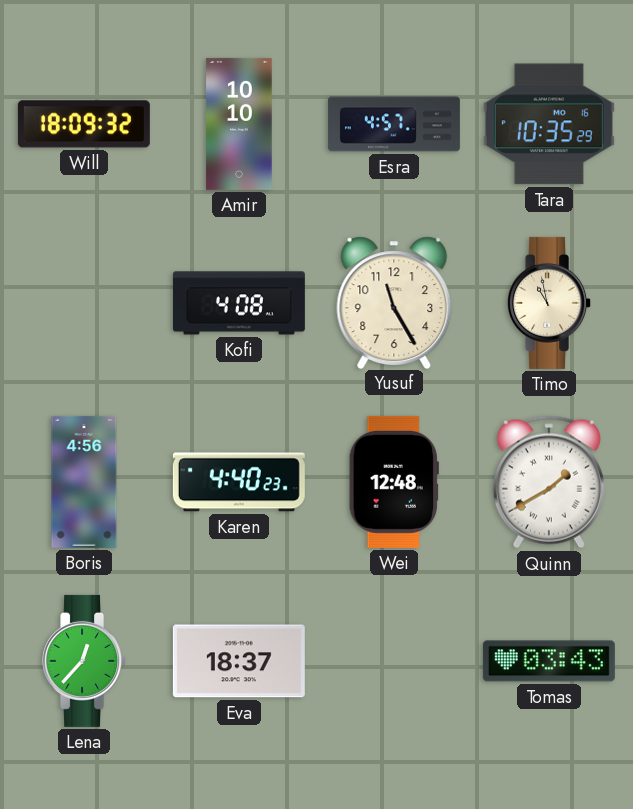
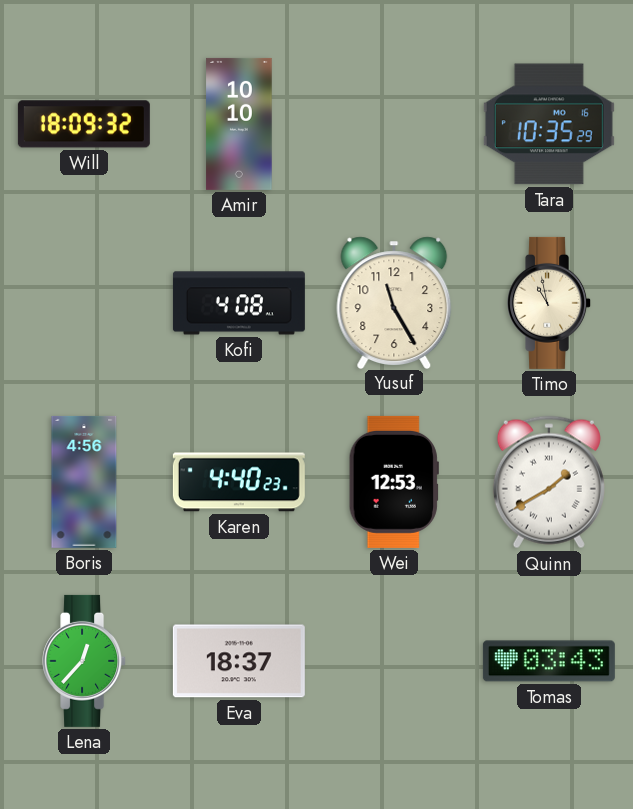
Esra: 4:57 -> none
Wei: 12:48 -> 12:53
